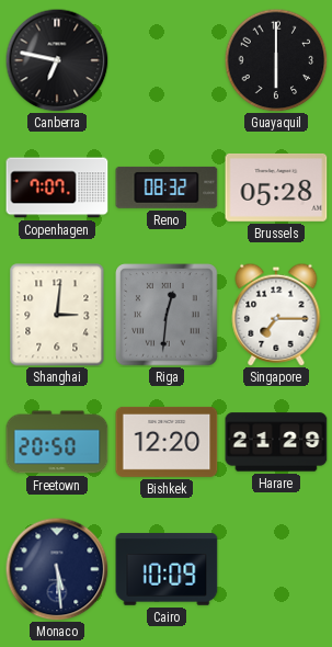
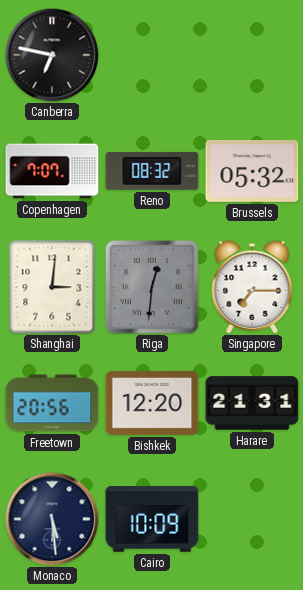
Guayaquil: 6:00 -> none
Brussels: 05:28 -> 05:32
Freetown: 20:50 -> 20:56
Harare: 21:29 -> 21:31
